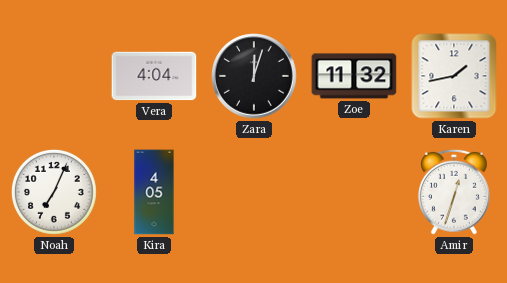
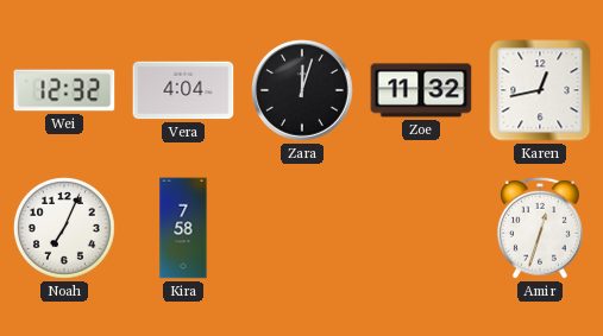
Wei: none -> 12:32
Karen: 1:43 -> 12:43
Kira: 4:05 -> 7:58
